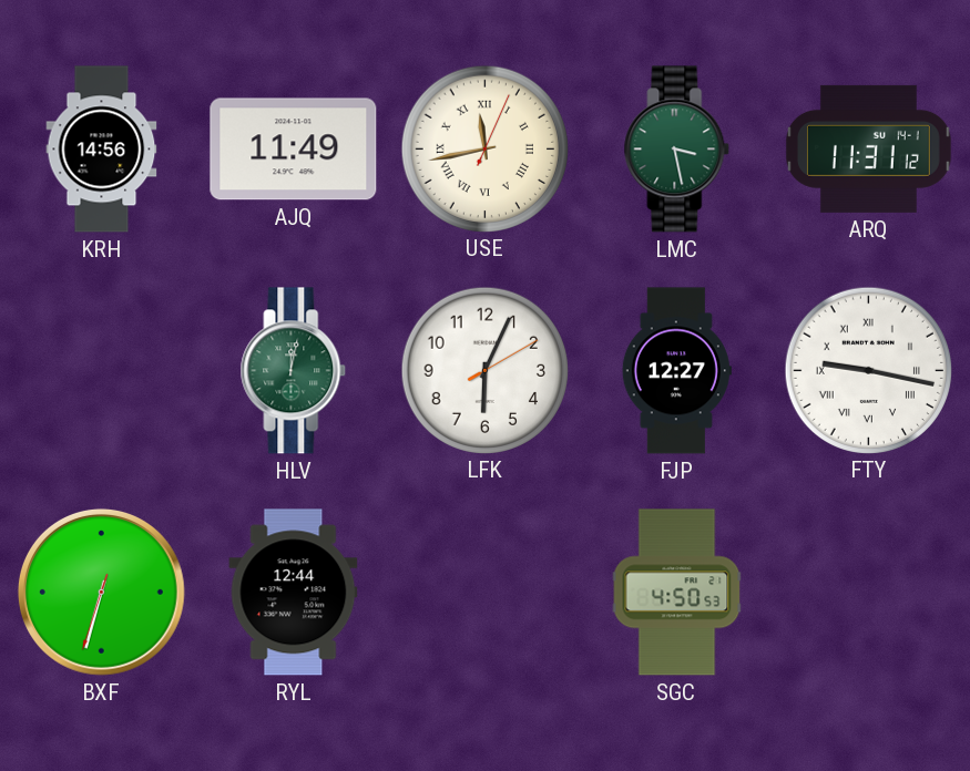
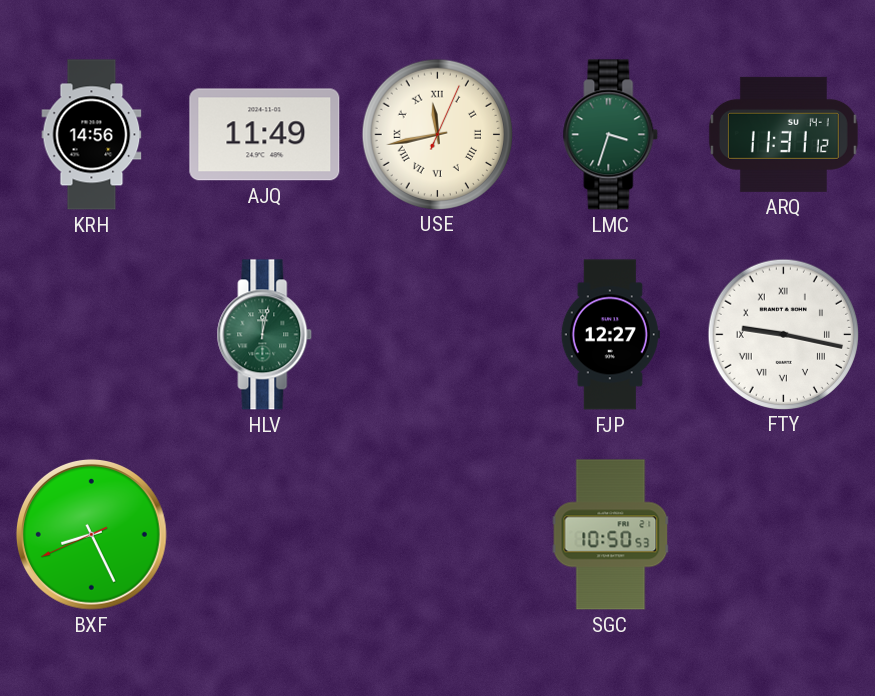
LMC: 3:28 -> 3:33
LFK: 6:04 -> none
BXF: 6:32 -> 8:25
RYL: 12:44 -> none
SGC: 4:50 -> 10:50
